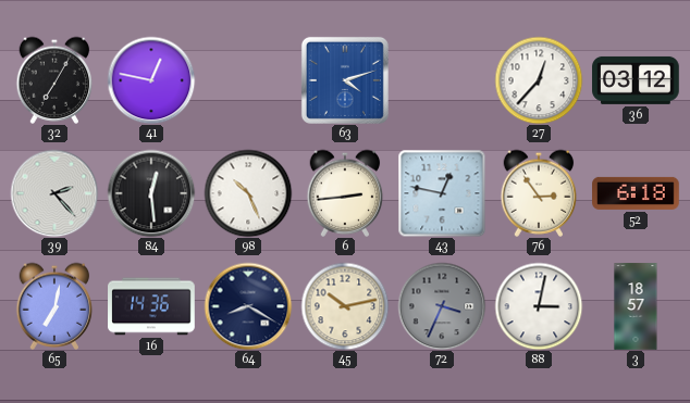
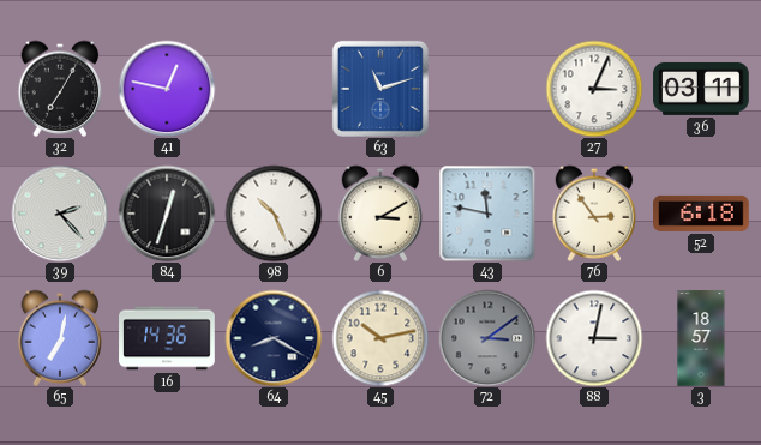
63: 4:12 -> 11:12
27: 12:37 -> 3:04
36: 03:12 -> 03:11
84: 12:29 -> 12:33
6: 2:44 -> 3:10
43: 12:47 -> 11:47
72: 3:34 -> 3:09
